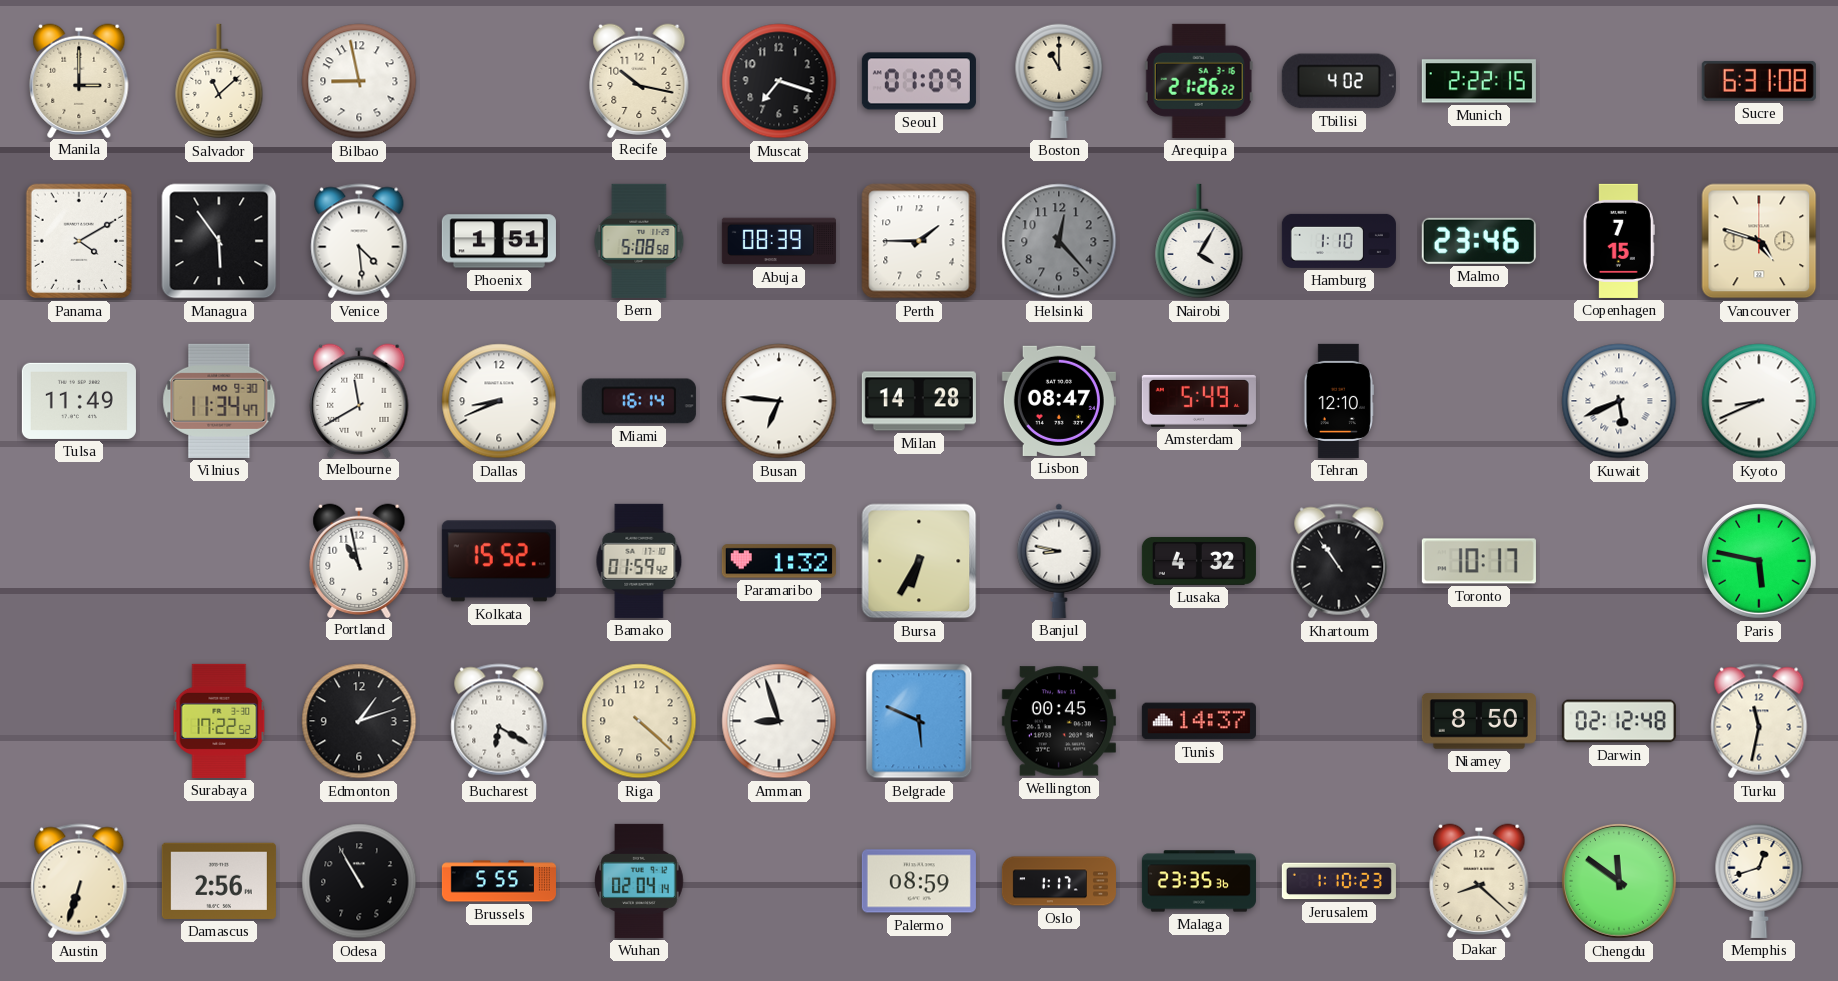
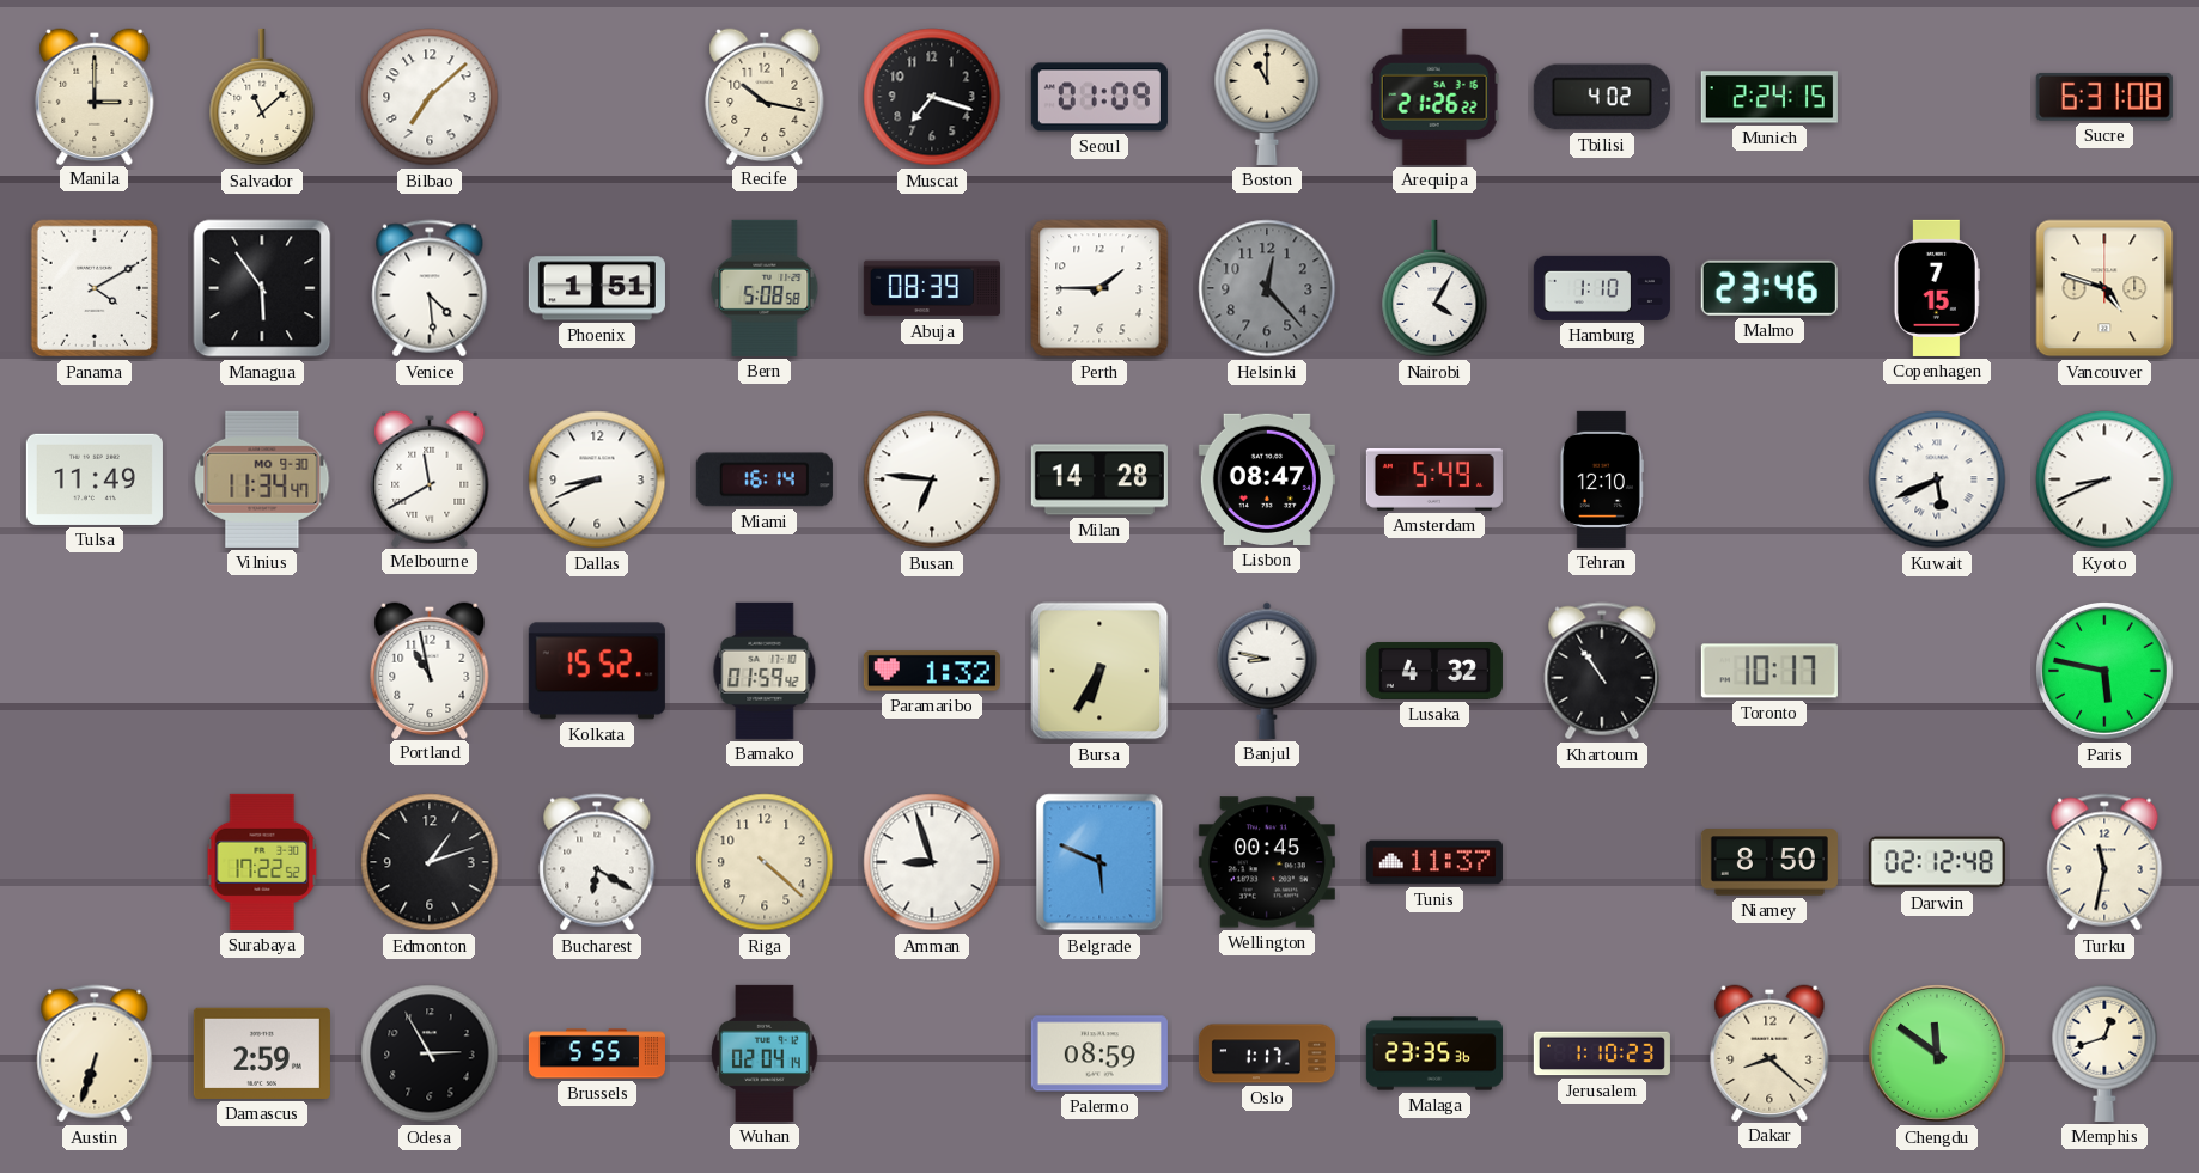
Bilbao: 8:58 -> 7:08
Munich: 2:22 -> 2:24
Tunis: 14:37 -> 11:37
Damascus: 2:56 -> 2:59
Odesa: 10:55 -> 2:55
